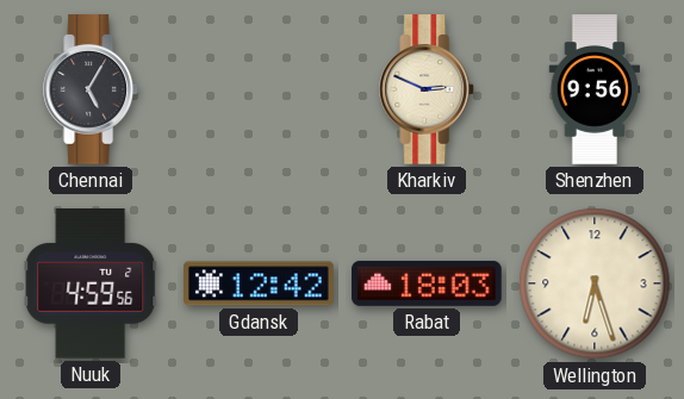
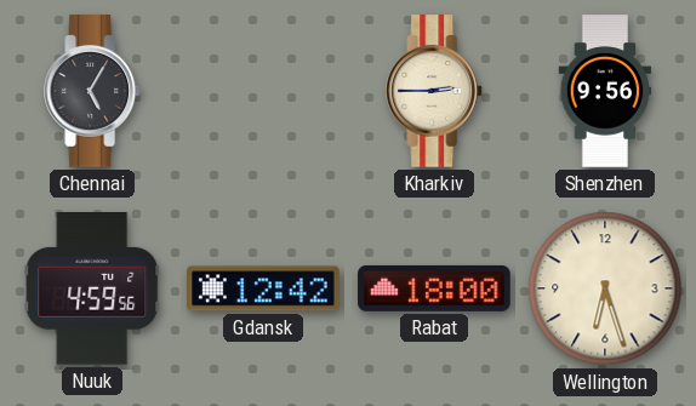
Kharkiv: 2:49 -> 2:45
Rabat: 18:03 -> 18:00
